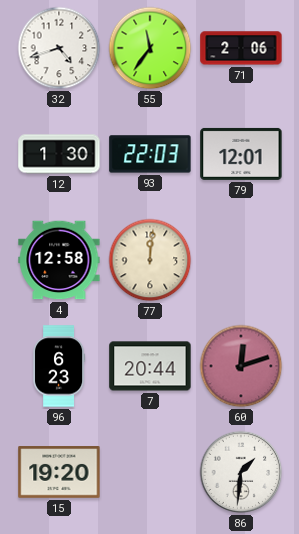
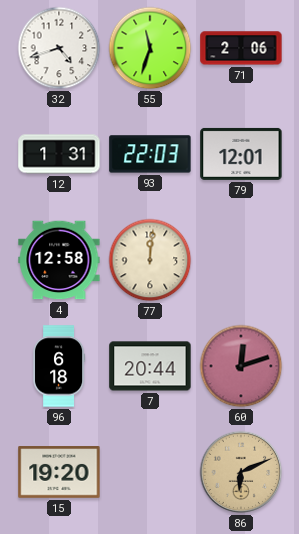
55: 11:36 -> 11:33
12: 1:30 -> 1:31
96: 6:23 -> 6:18
86: 1:31 -> 6:11
86 dial: white -> champagne
